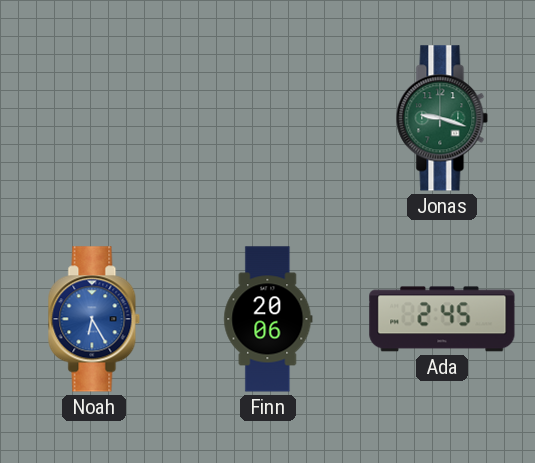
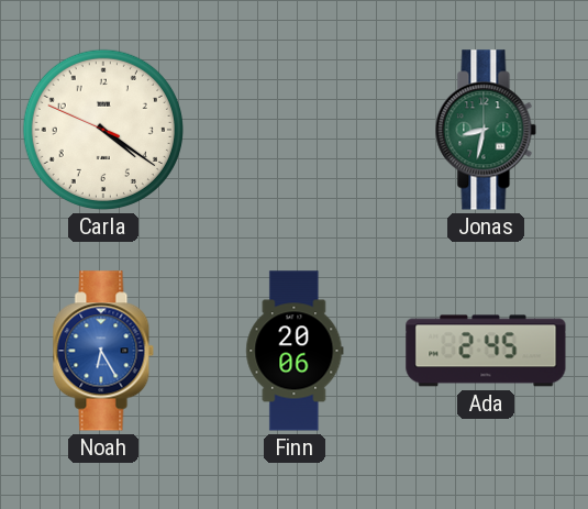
Carla: none -> 4:20
Jonas: 9:18 -> 8:32
